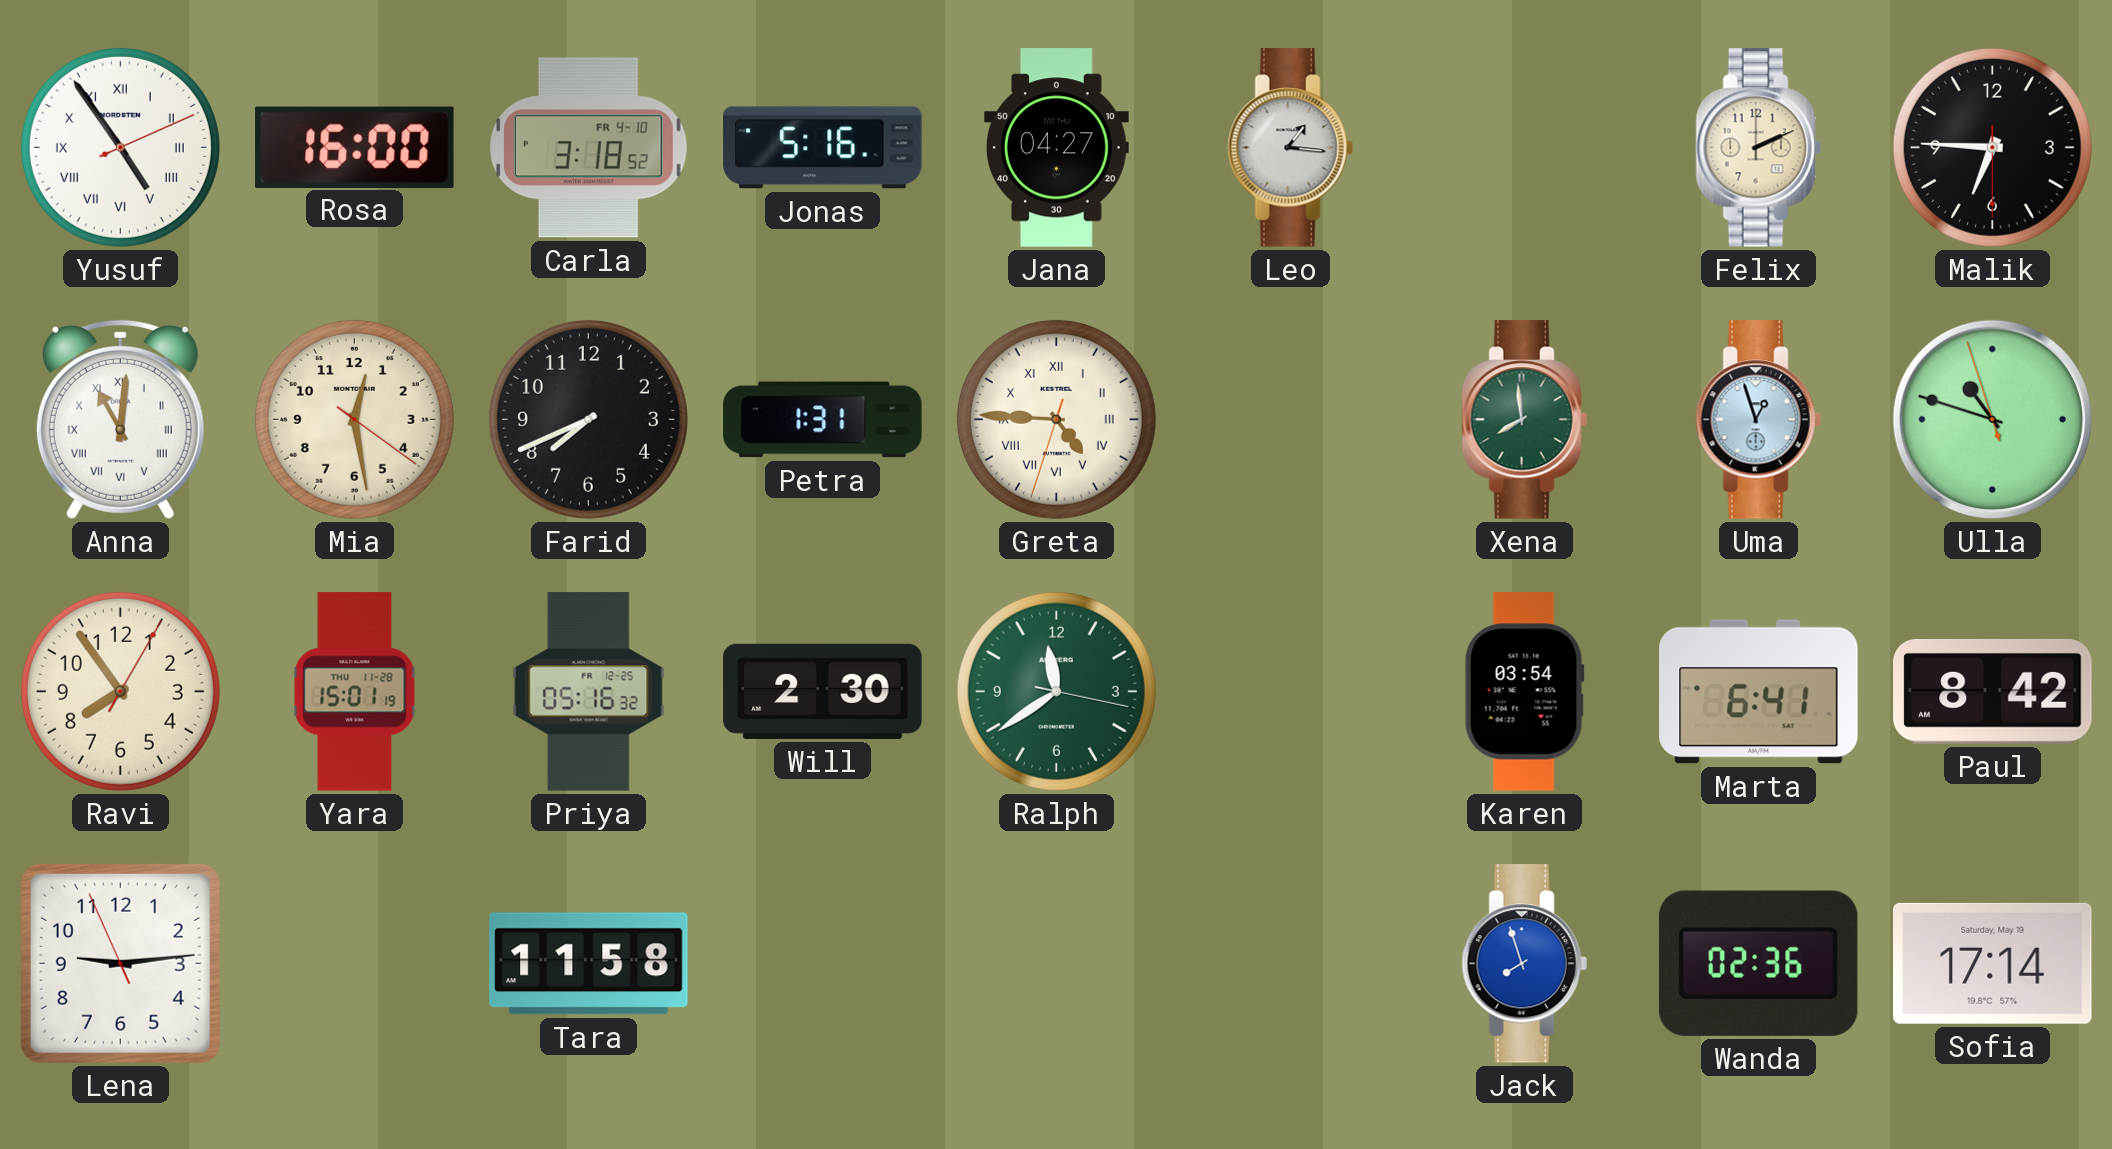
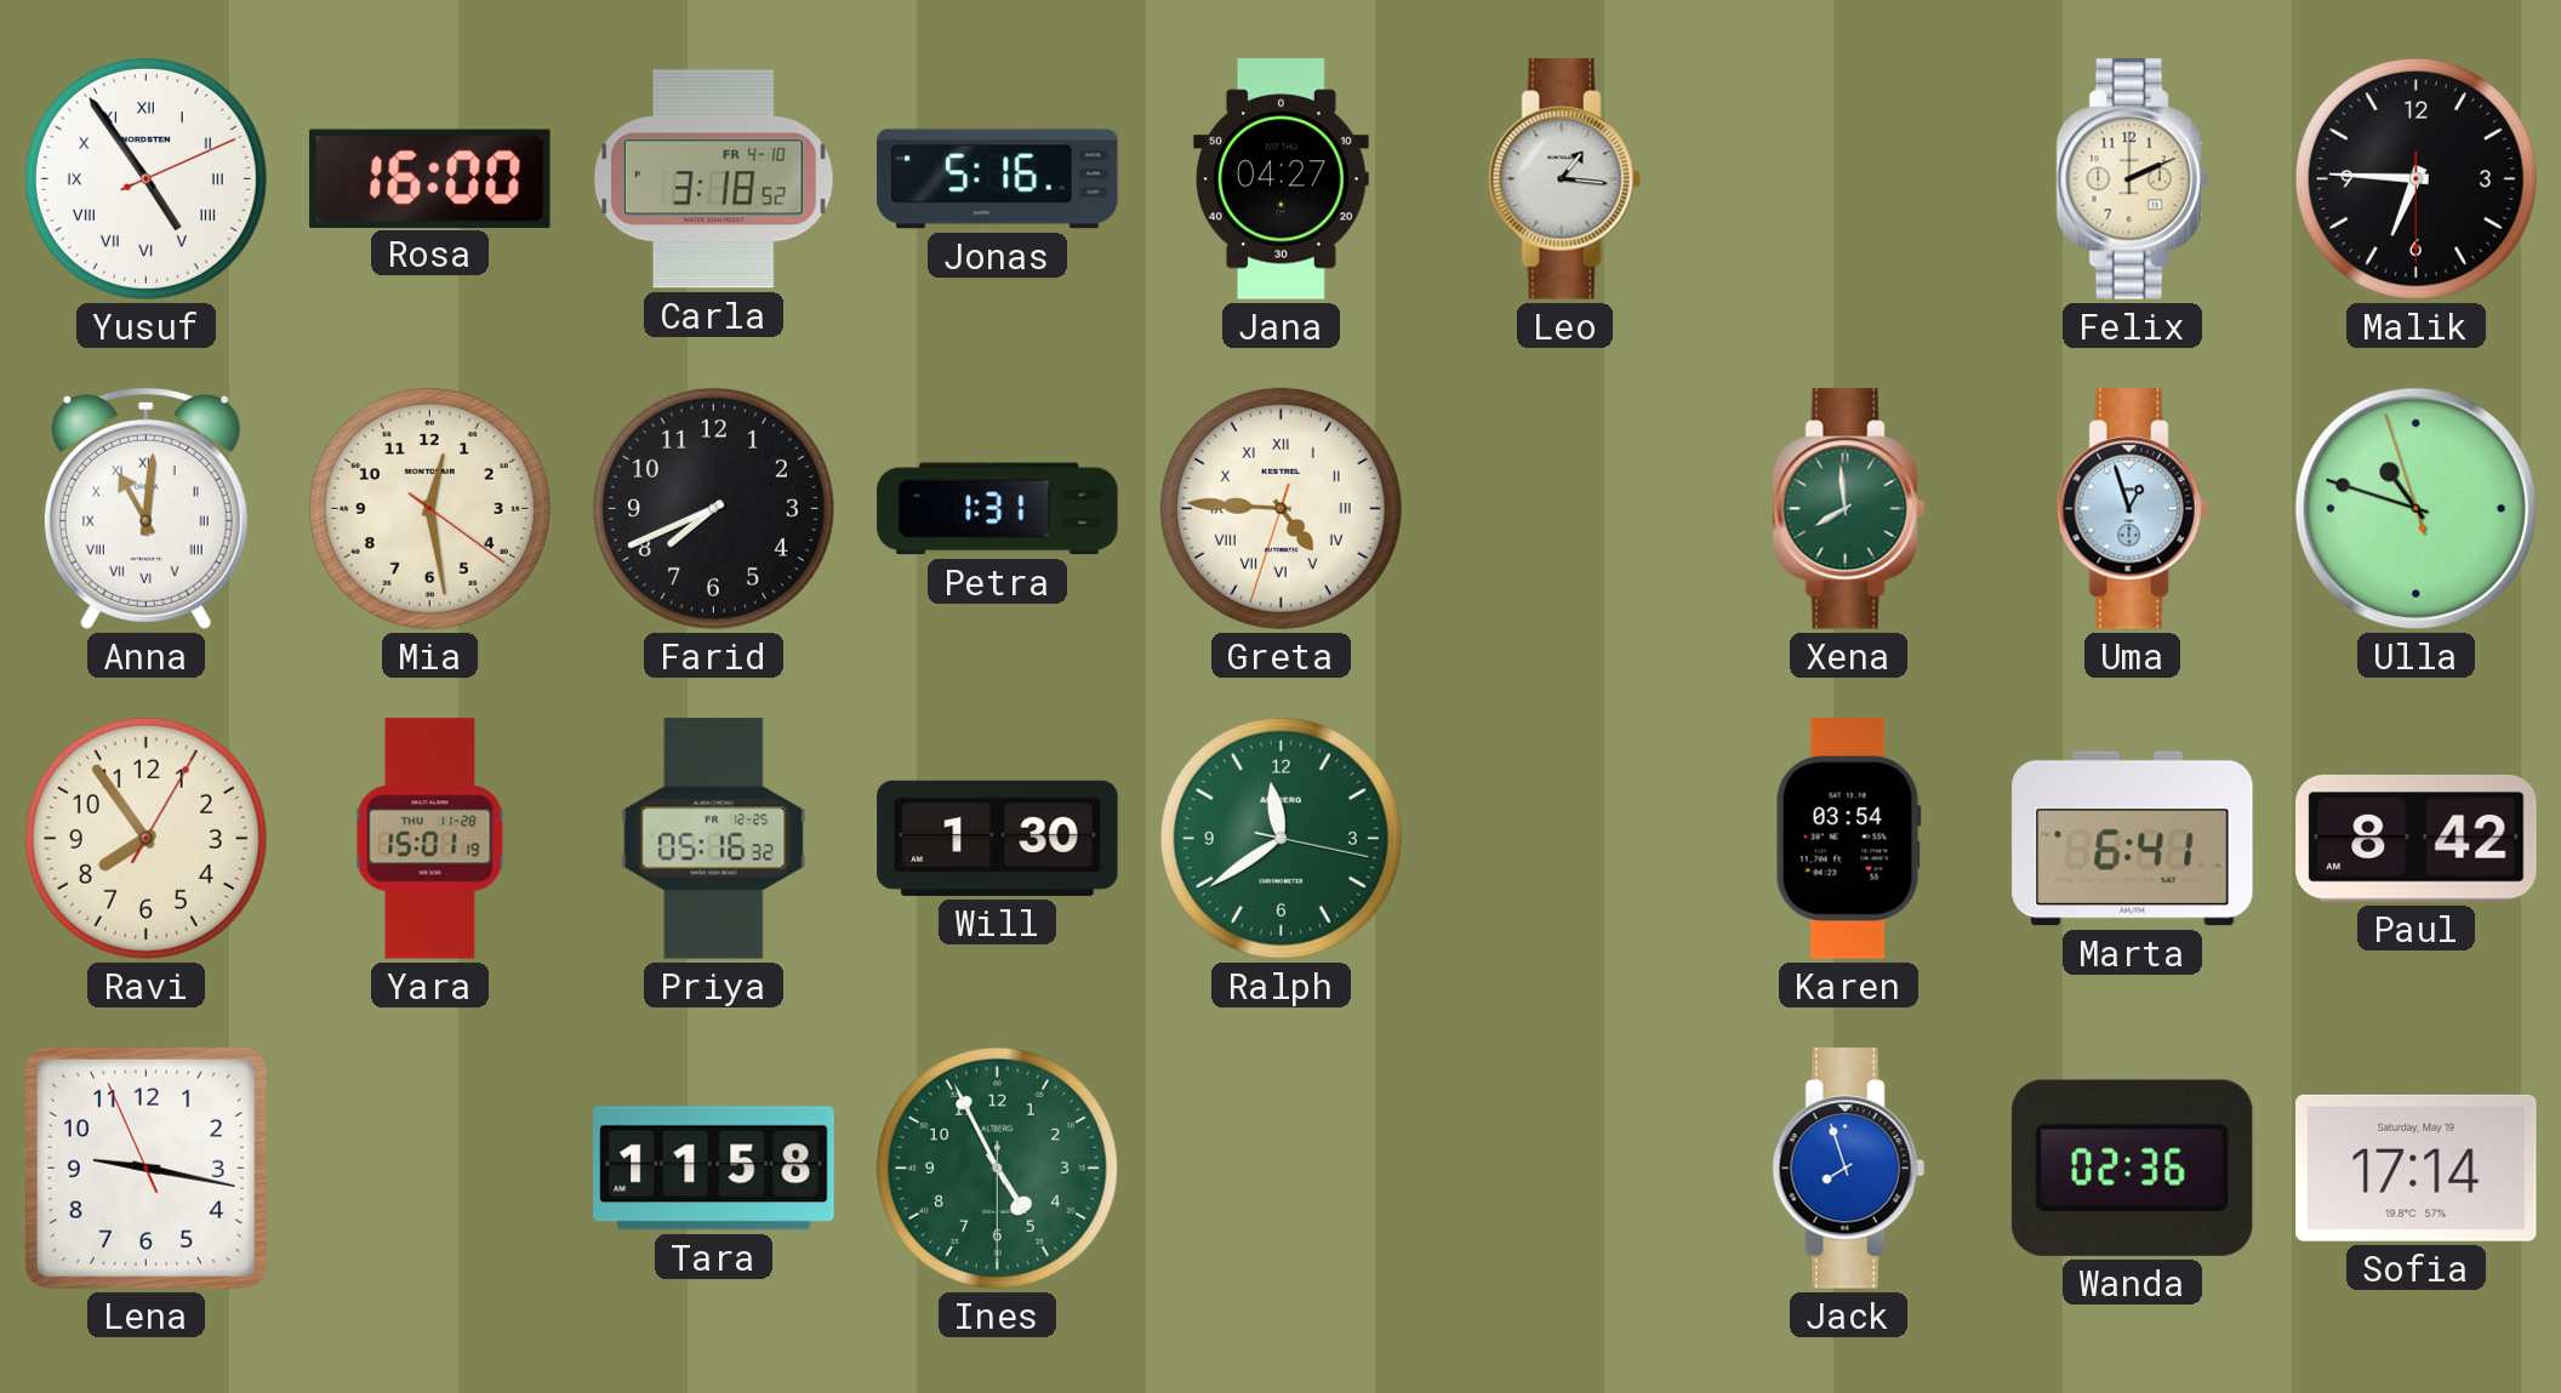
Will: 2:30 -> 1:30
Lena: 9:13 -> 9:16
Ines: none -> 4:55
